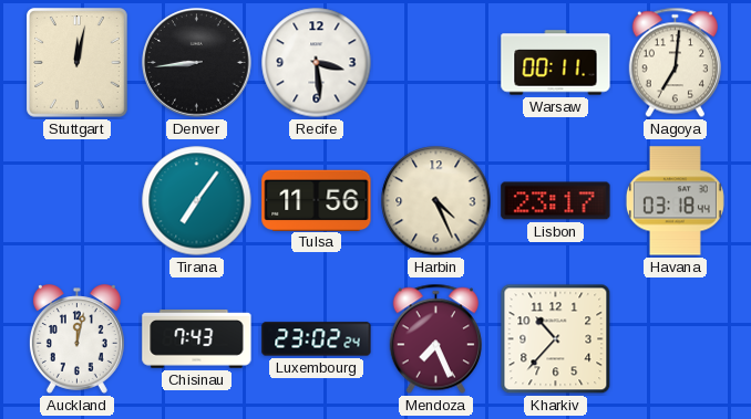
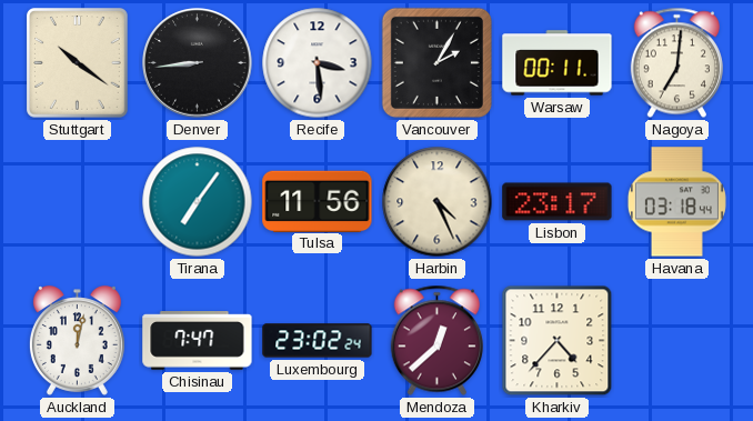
Stuttgart: 12:02 -> 10:21
Vancouver: none -> 2:05
Chisinau: 7:43 -> 7:47
Mendoza: 7:26 -> 12:38
Kharkiv: 10:37 -> 4:37
